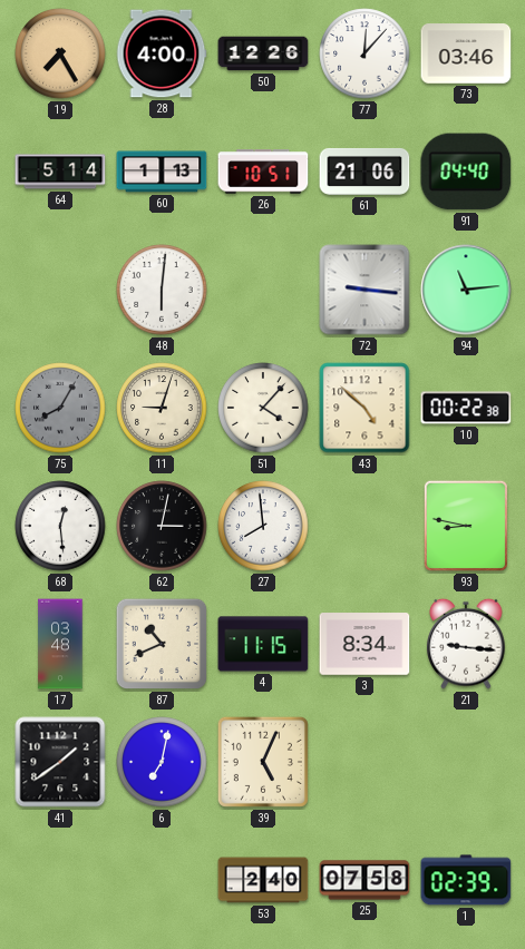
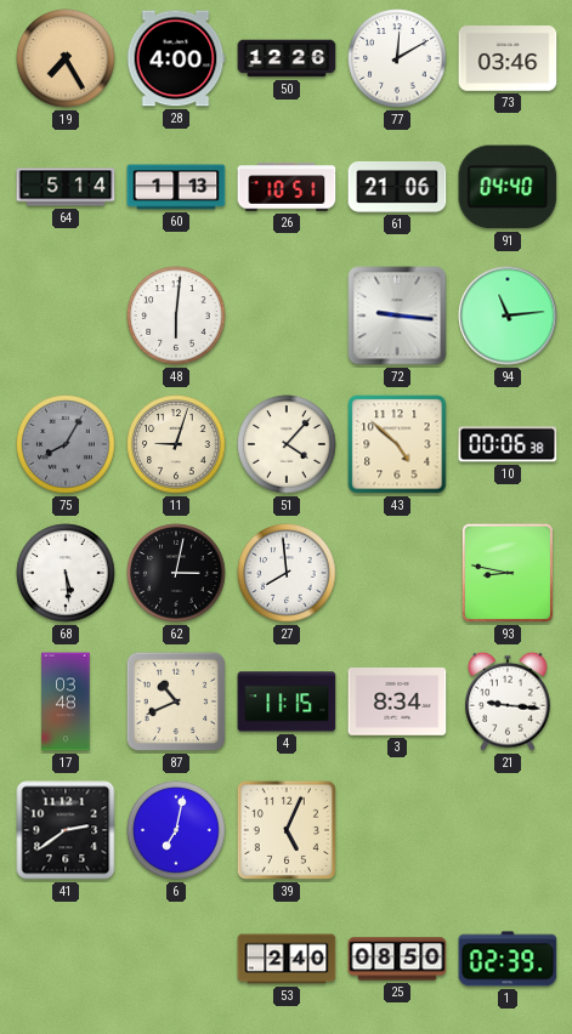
77: 12:07 -> 12:10
10: 00:22 -> 00:06
68: 12:29 -> 5:29
41: 1:39 -> 2:39
25: 07:58 -> 08:50
